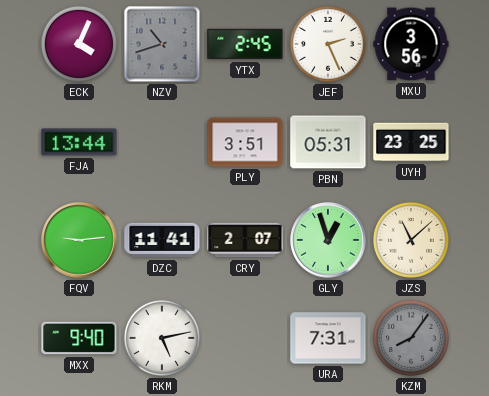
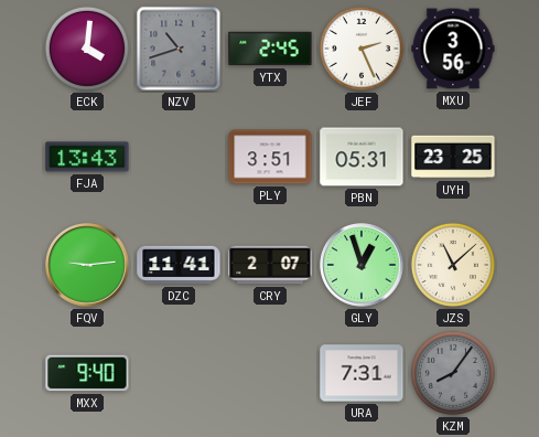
ECK: 4:04 -> 4:01
FJA: 13:44 -> 13:43
RKM: 5:13 -> none
